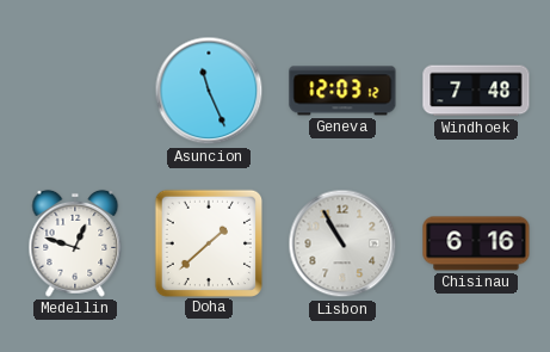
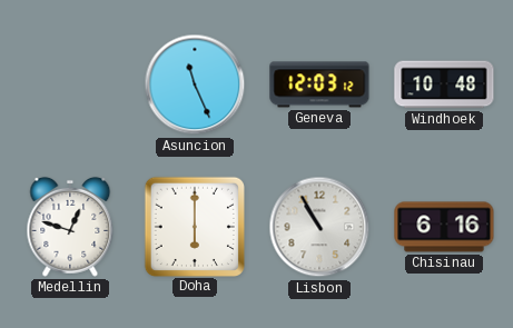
Windhoek: 7:48 -> 10:48
Doha: 1:38 -> 6:00
